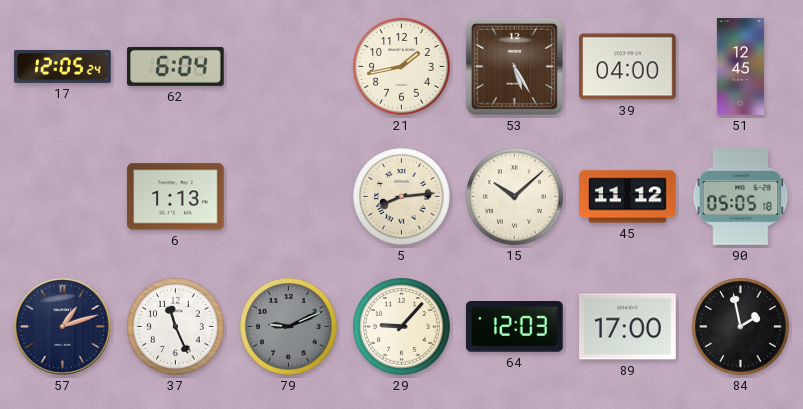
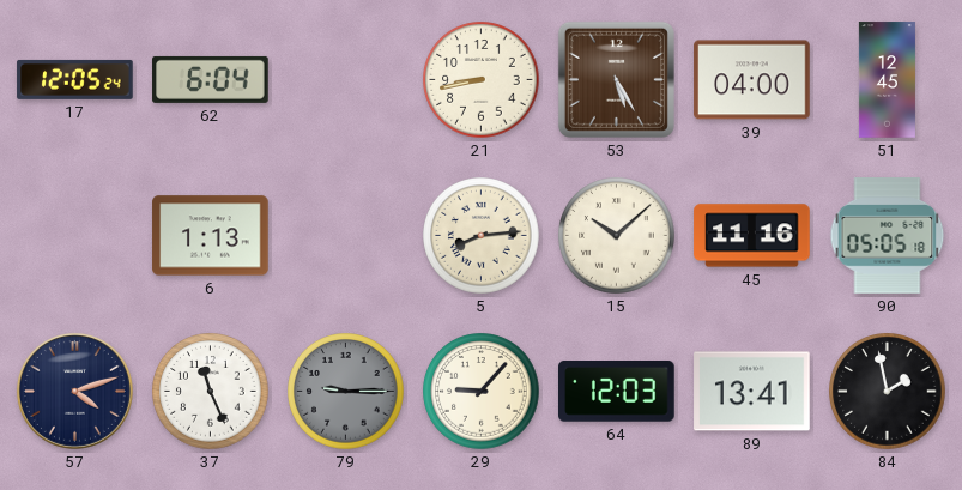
21: 1:43 -> 8:43
45: 11:12 -> 11:16
57: 1:12 -> 4:12
79: 9:11 -> 9:15
89: 17:00 -> 13:41
